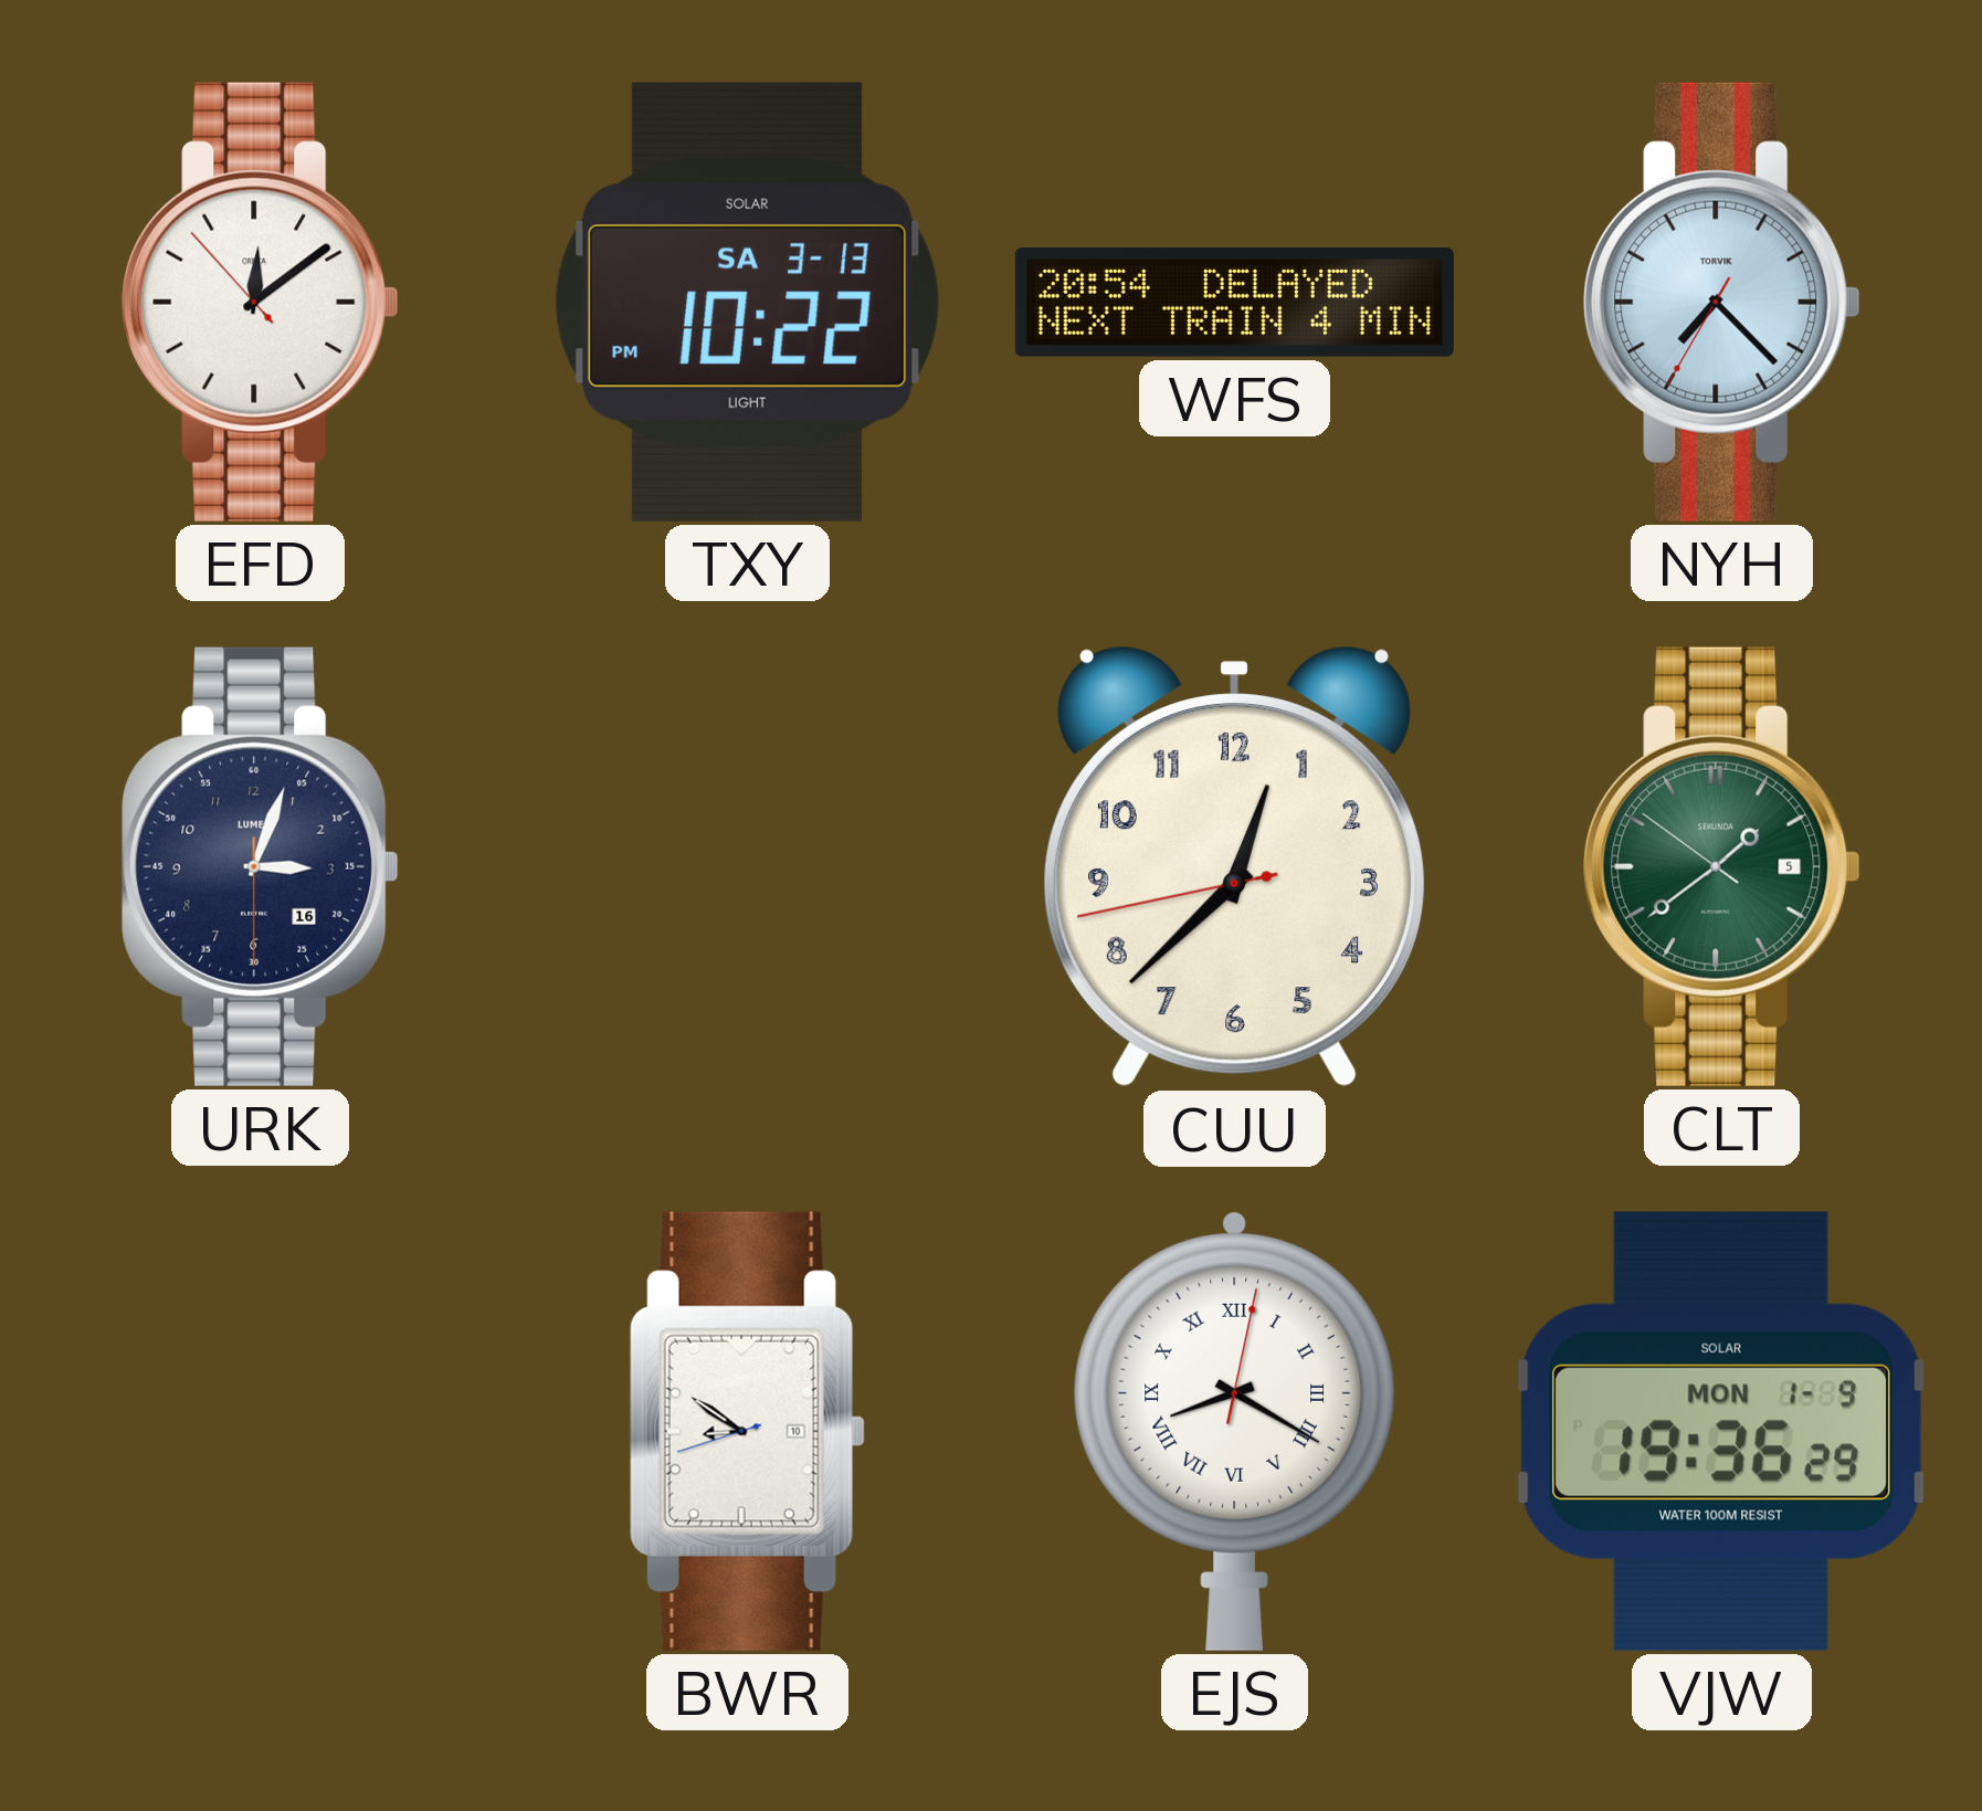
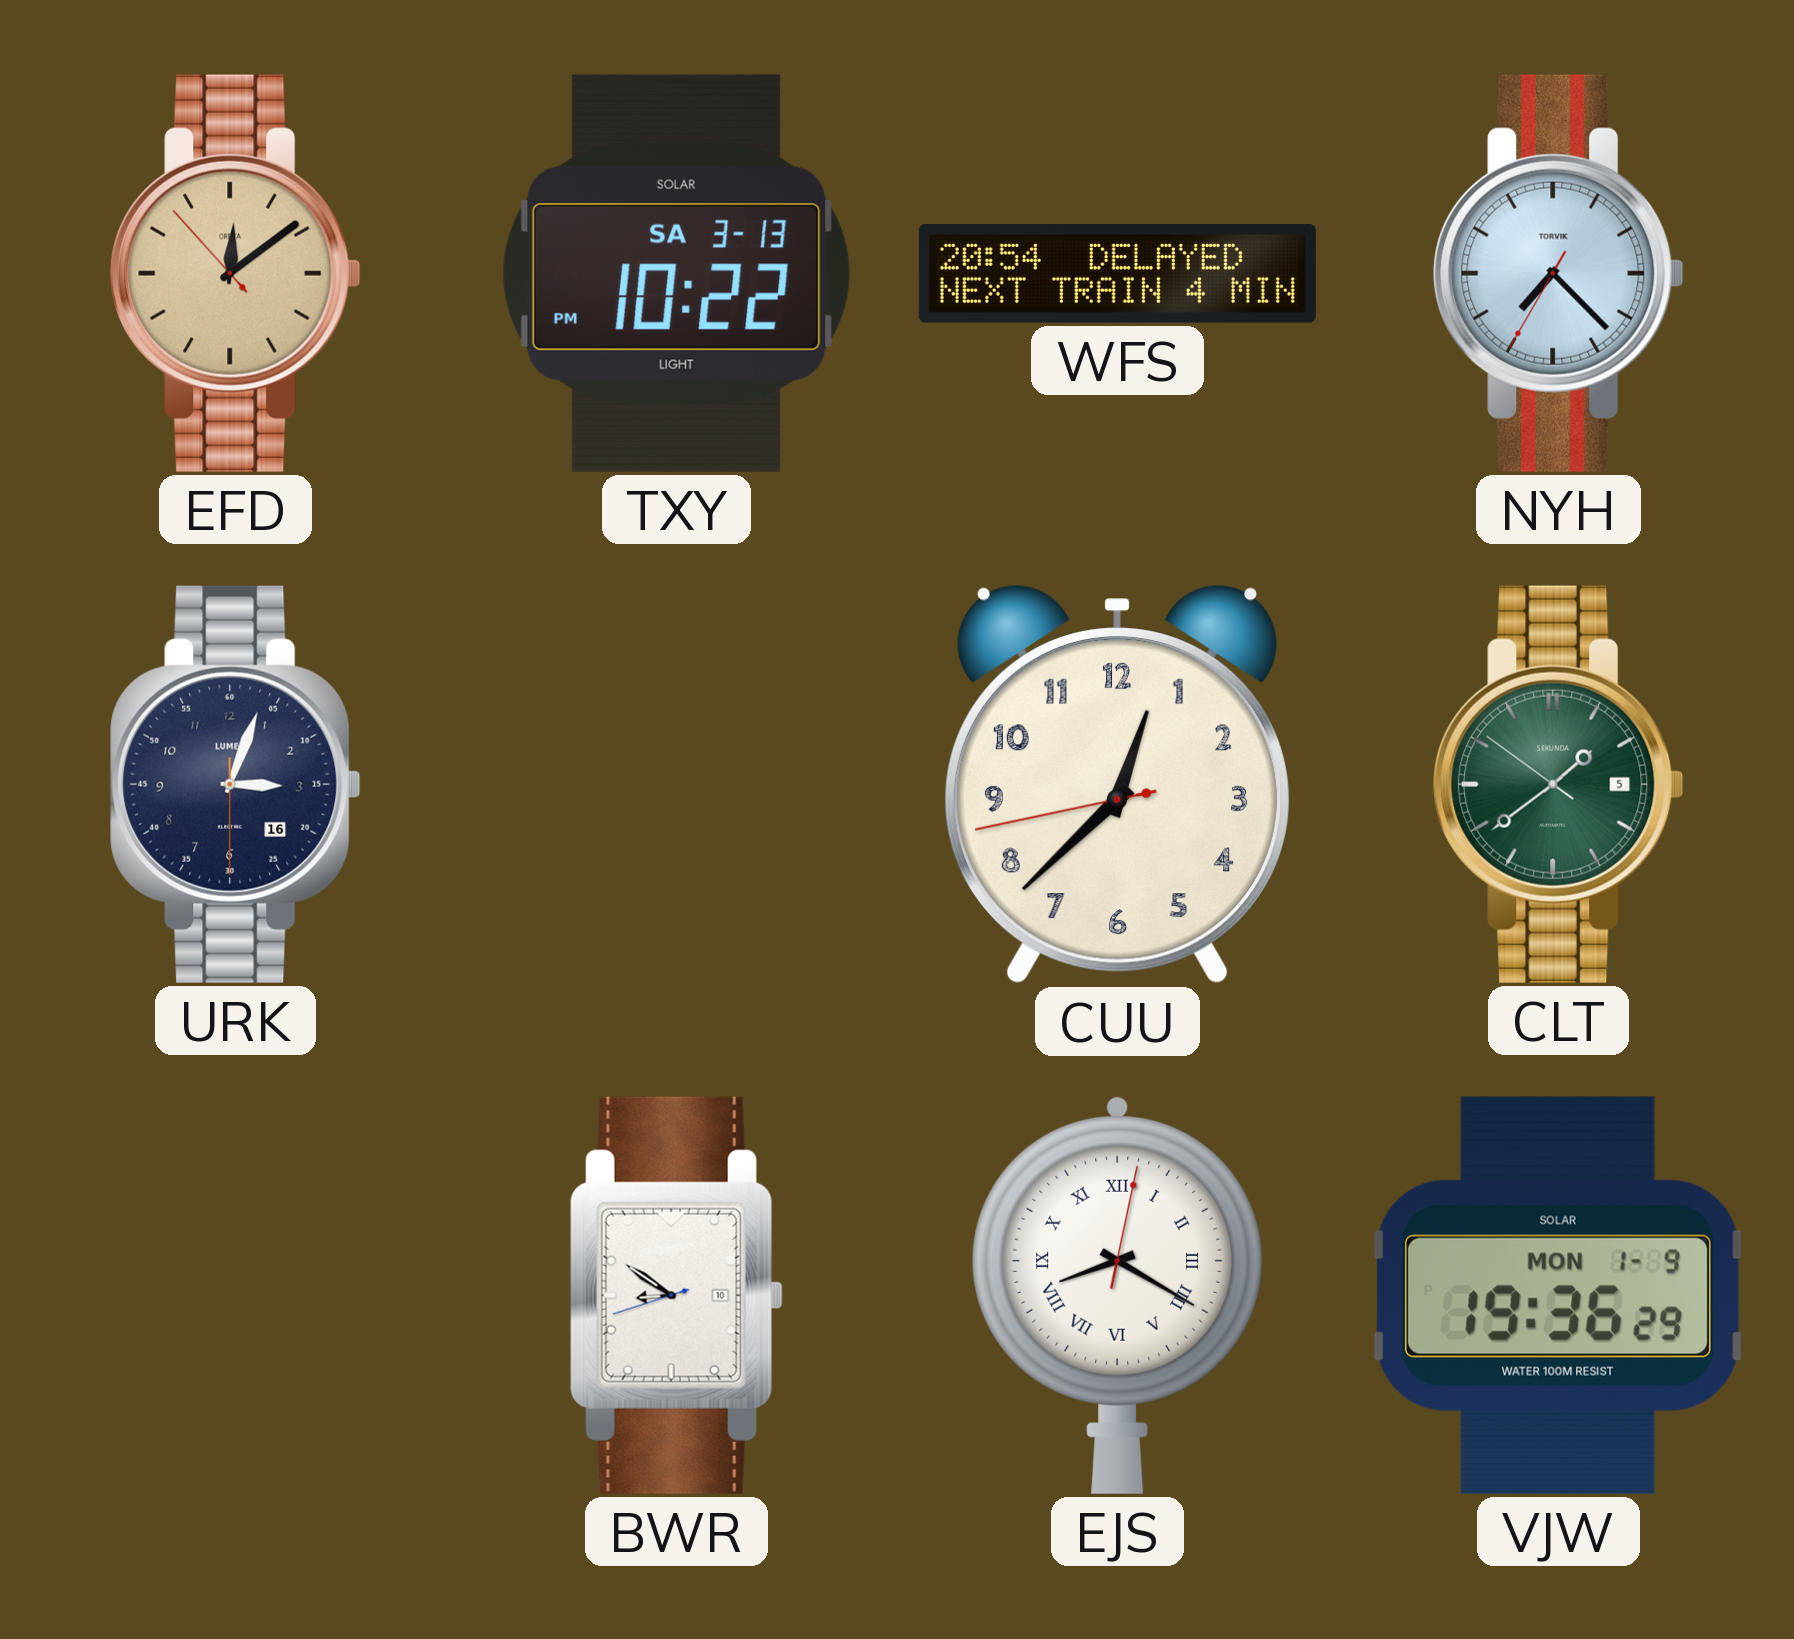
EFD dial: white -> champagne
